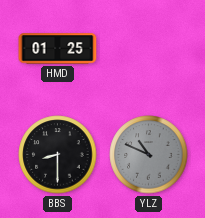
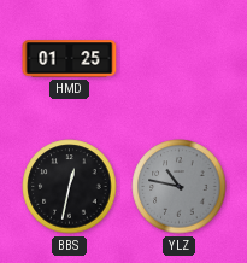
BBS: 8:30 -> 12:32
YLZ: 10:49 -> 10:47
